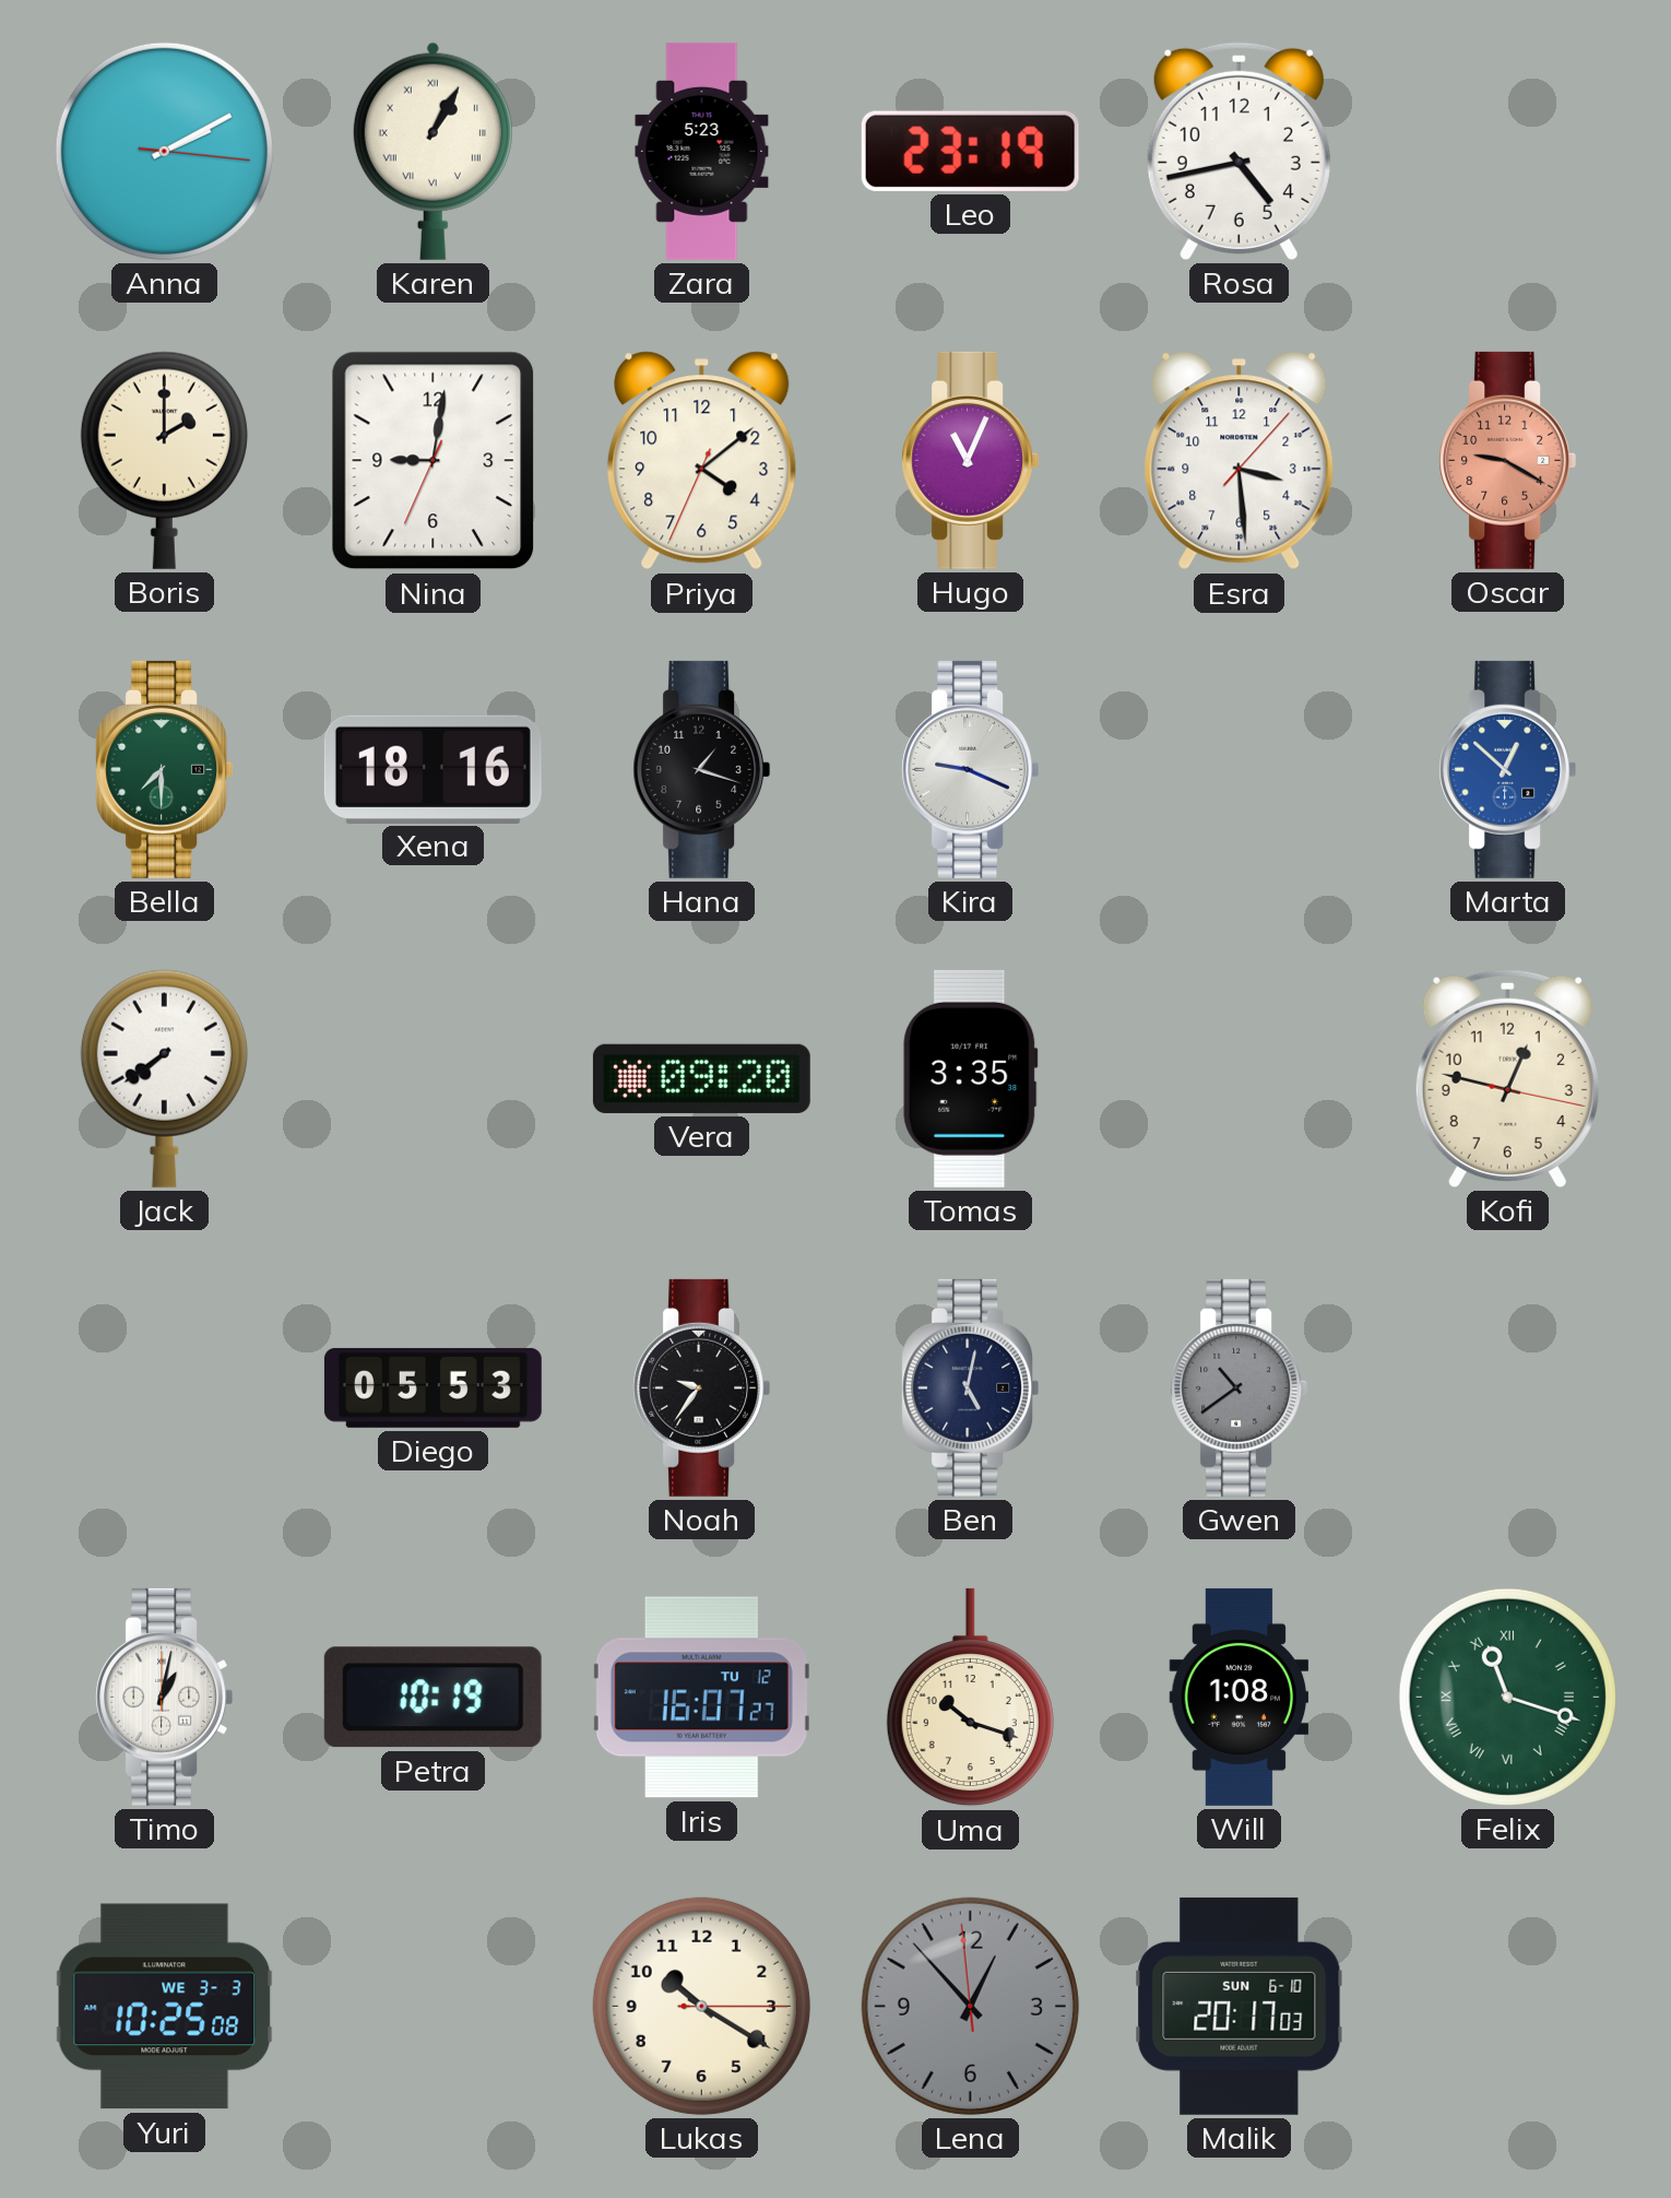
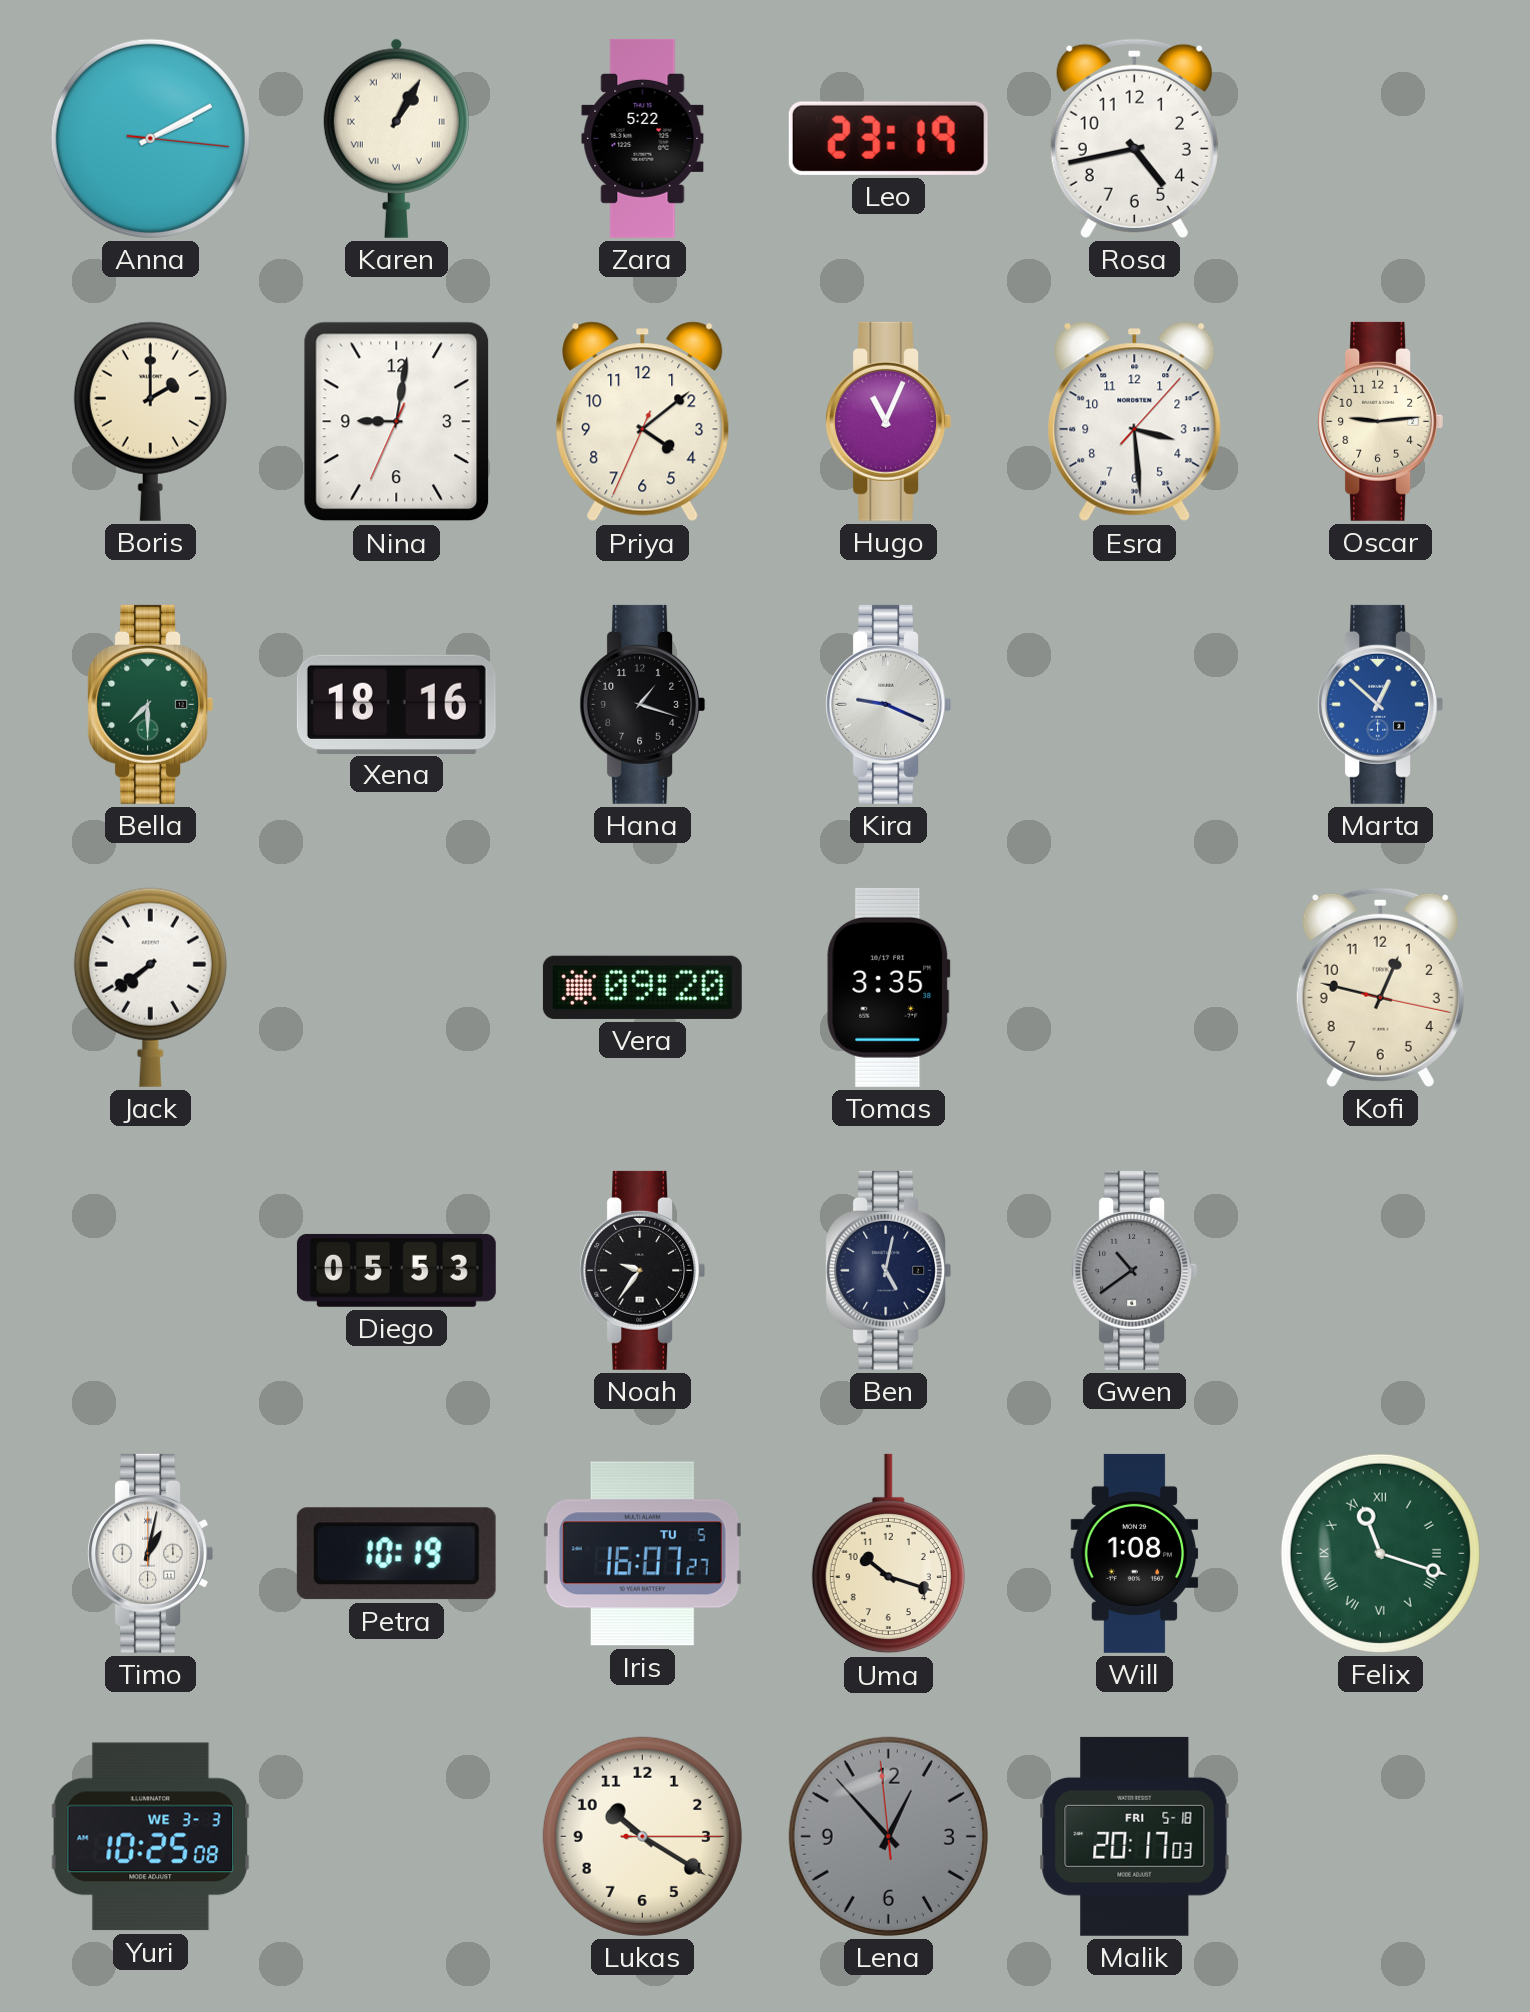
Zara: 5:23 -> 5:22
Oscar: 9:20 -> 9:14
Oscar dial: salmon -> cream
Iris date: TU 12 -> TU 5
Malik date: SUN 6-10 -> FRI 5-18
